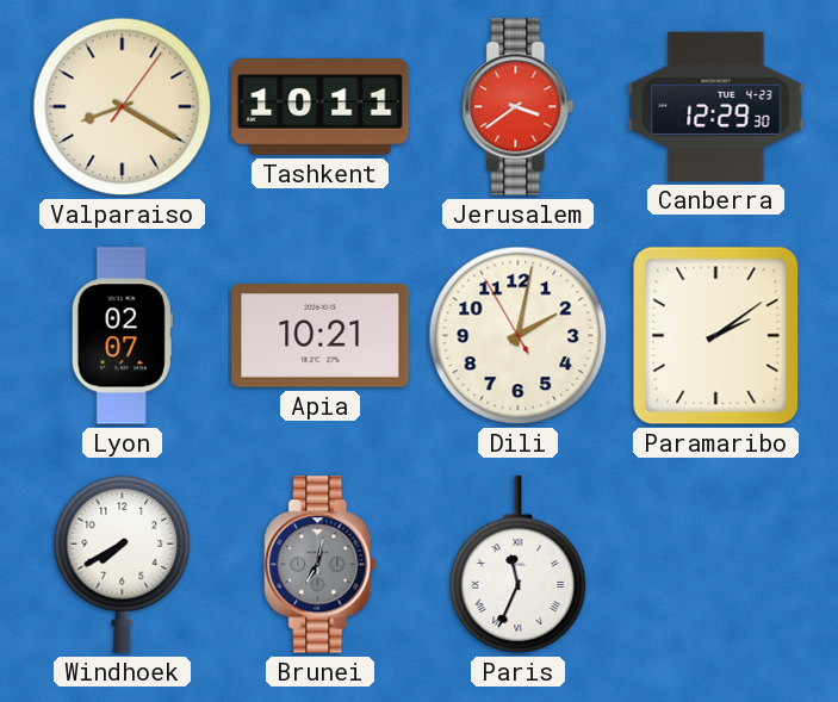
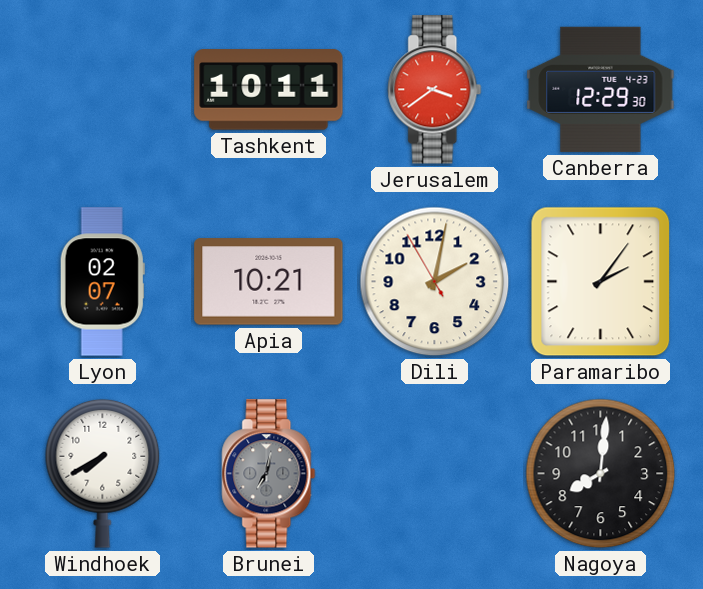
Valparaiso: 8:20 -> none
Paramaribo: 2:09 -> 2:06
Paris: 11:34 -> none
Nagoya: none -> 8:01
